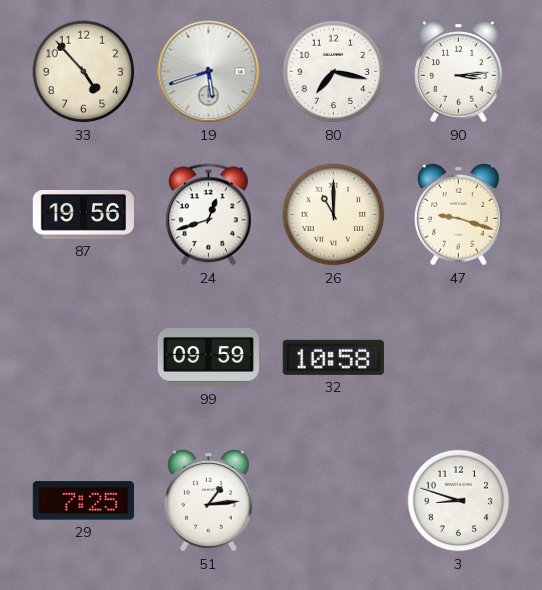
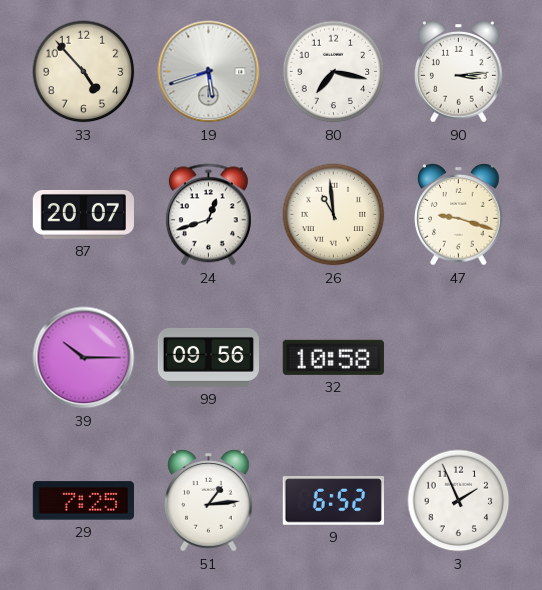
87: 19:56 -> 20:07
26: 11:00 -> 10:59
39: none -> 10:15
99: 09:59 -> 09:56
9: none -> 6:52
3: 8:48 -> 1:56
